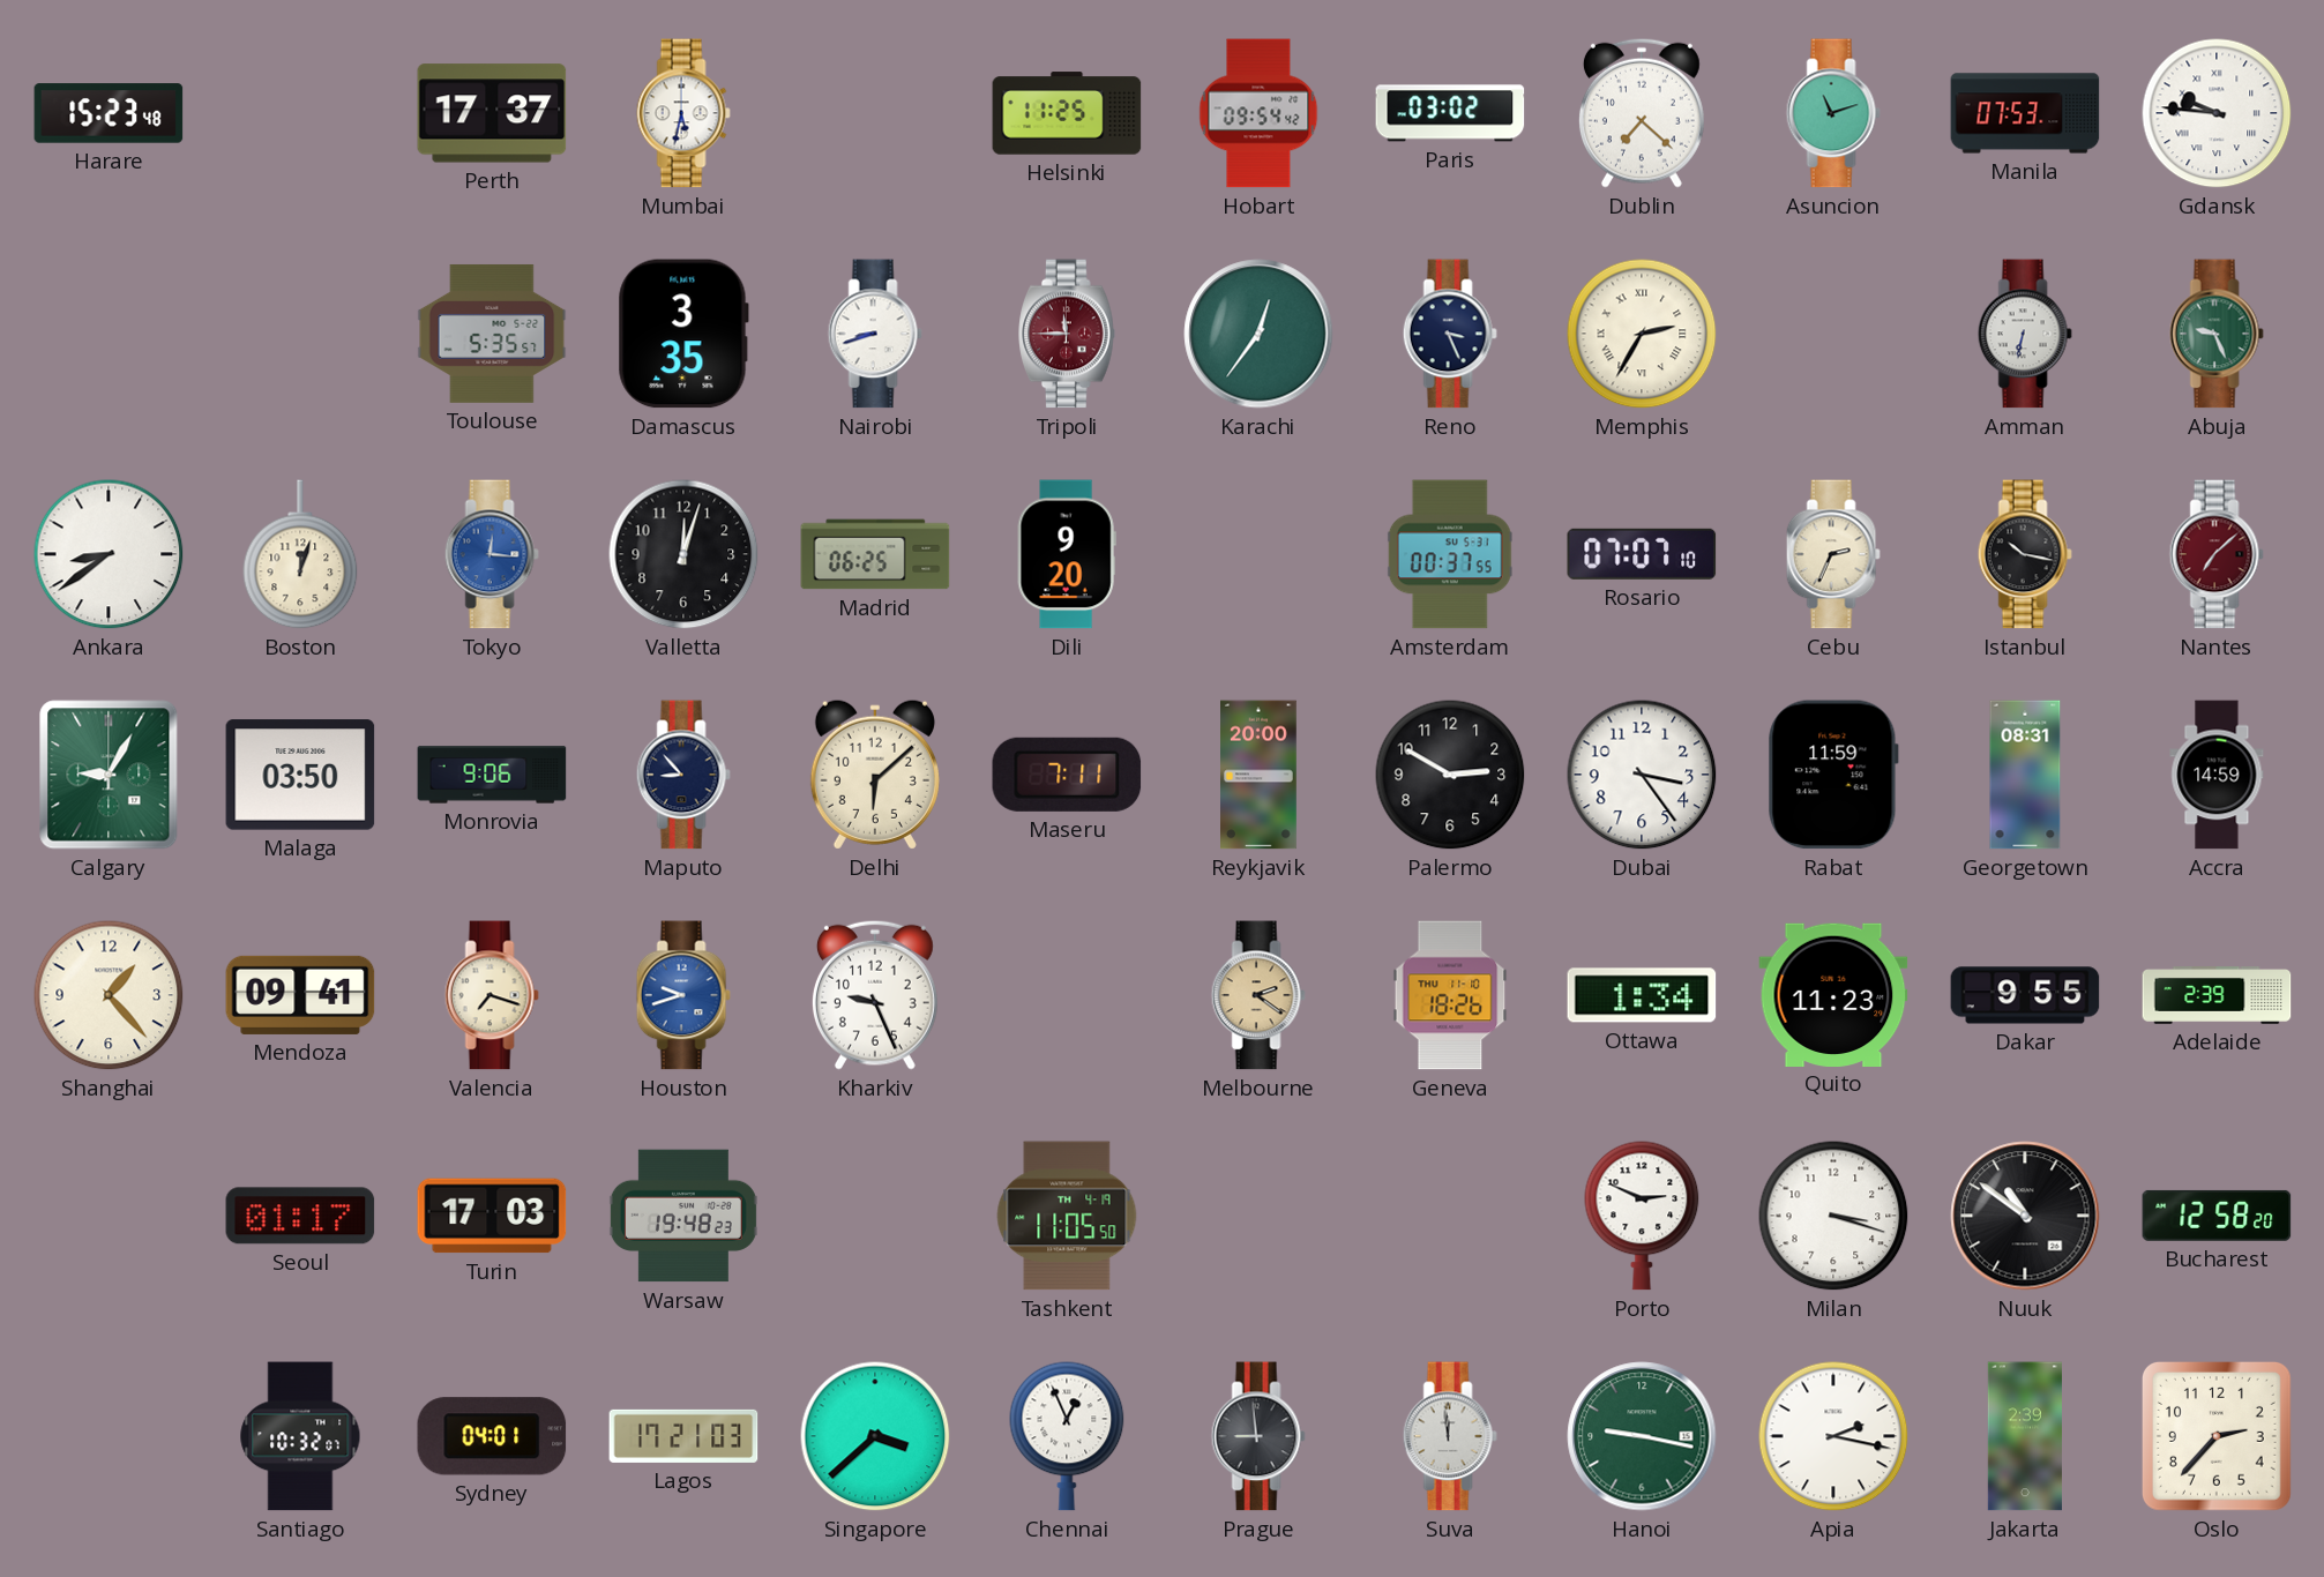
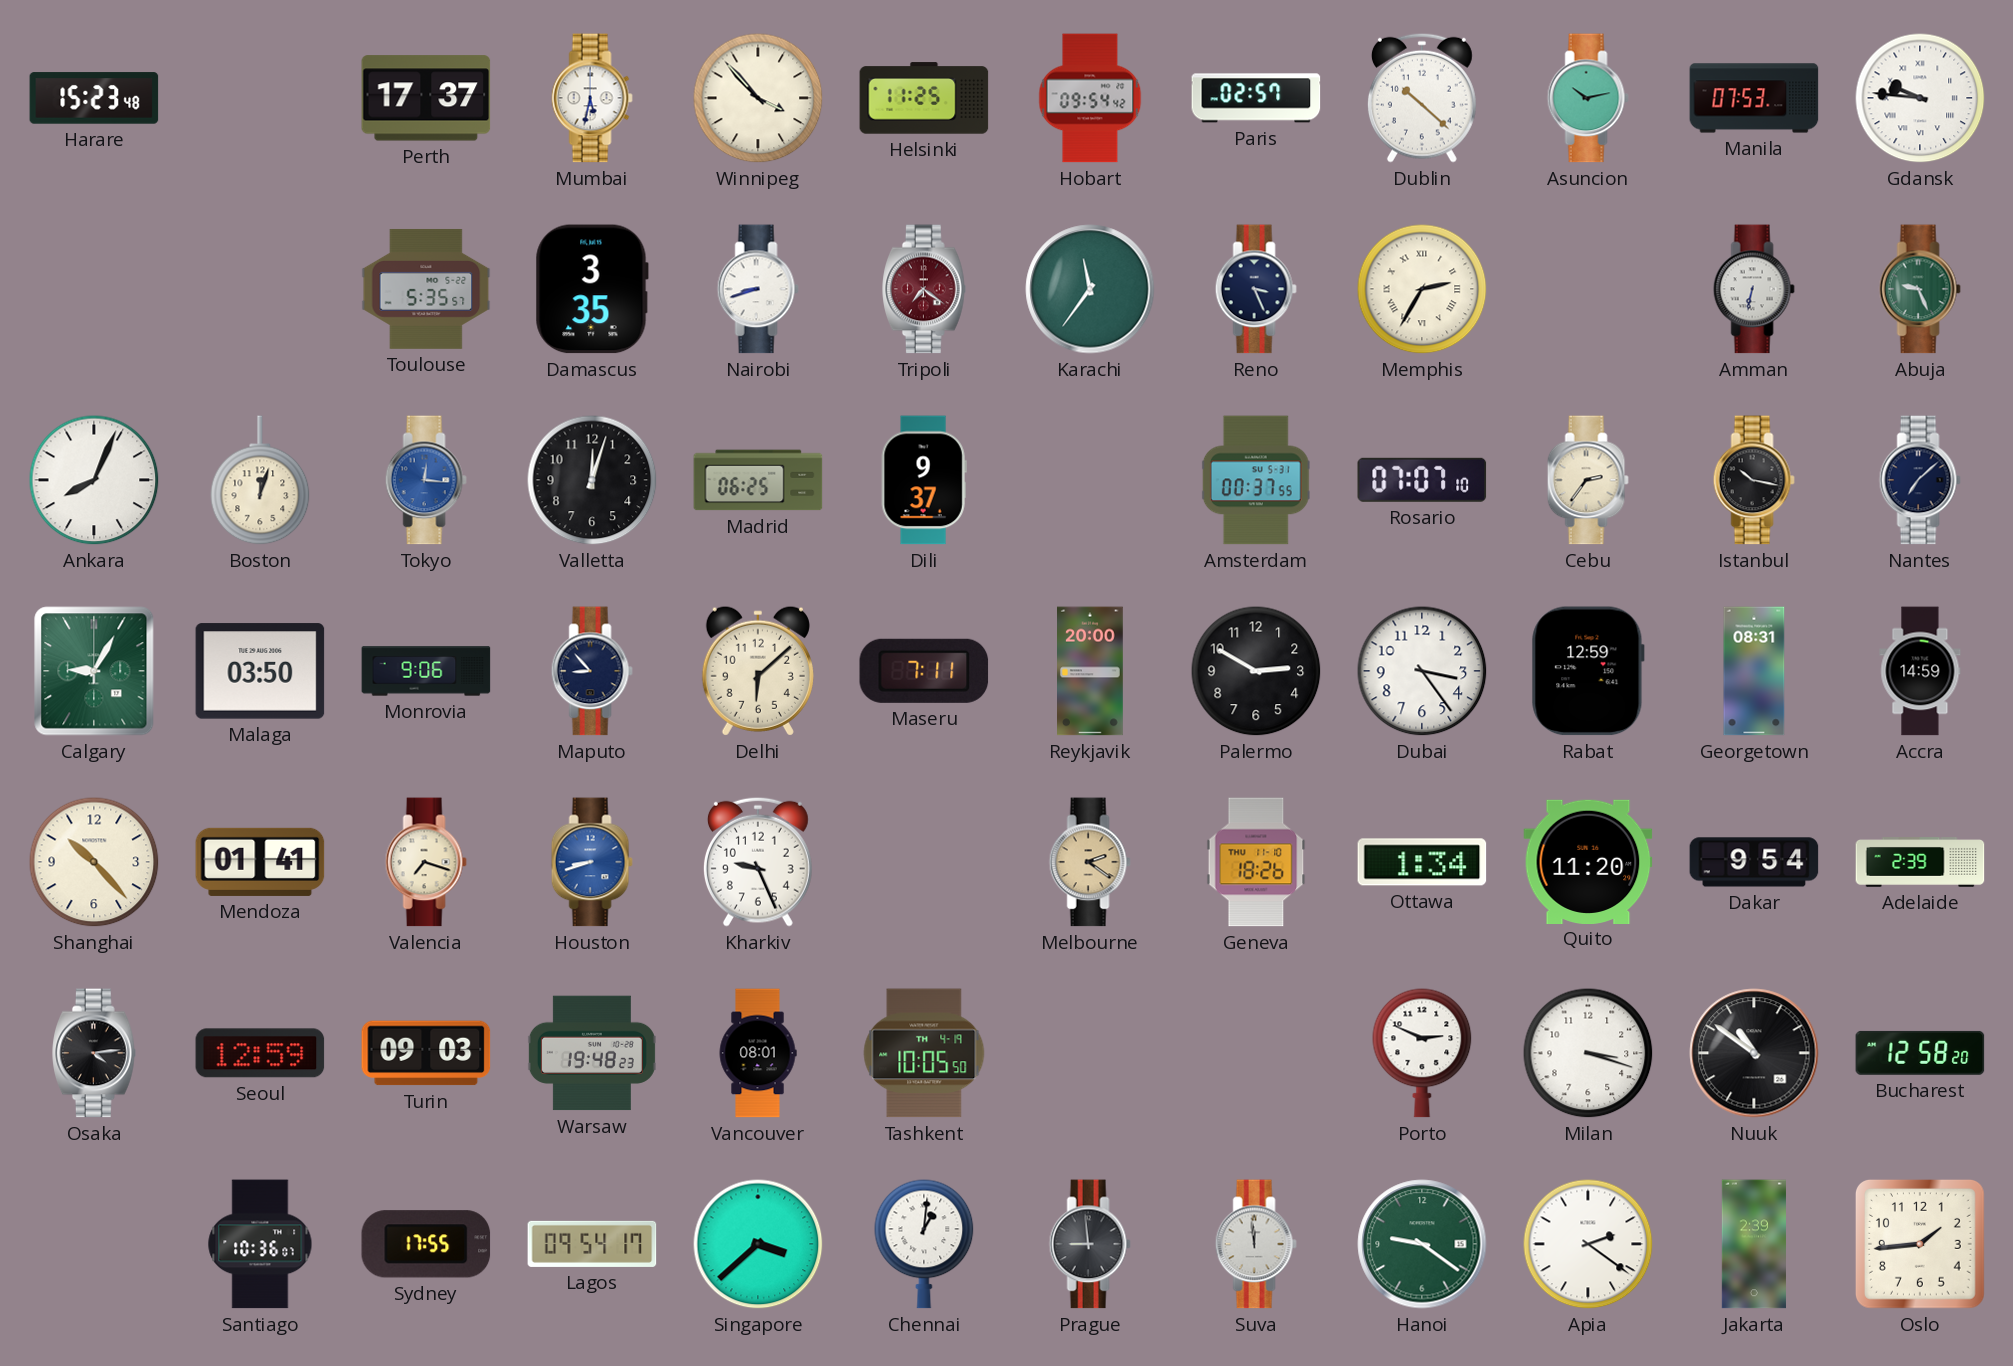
Winnipeg: none -> 3:53
Paris: 03:02 -> 02:57
Dublin: 7:22 -> 10:22
Asuncion: 11:12 -> 10:13
Tripoli: 11:45 -> 7:21
Karachi: 12:36 -> 11:36
Ankara: 8:39 -> 8:04
Dili: 9:20 -> 9:37
Cebu: 2:34 -> 2:36
Nantes dial: burgundy -> navy
Rabat: 11:59 -> 12:59
Shanghai: 1:23 -> 10:23
Mendoza: 09:41 -> 01:41
Houston: 9:42 -> 8:42
Quito: 11:23 -> 11:20
Dakar: 9:55 -> 9:54
Osaka: none -> 4:14
Seoul: 01:17 -> 12:59
Turin: 17:03 -> 09:03
Vancouver: none -> 08:01
Tashkent: 11:05 -> 10:05
Santiago: 10:32 -> 10:36
Sydney: 04:01 -> 17:55
Lagos: 17:21 -> 09:54
Chennai: 12:56 -> 1:01
Hanoi: 9:17 -> 9:21
Apia: 2:17 -> 2:21
Oslo: 2:37 -> 1:44
